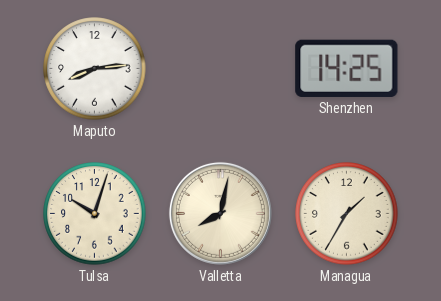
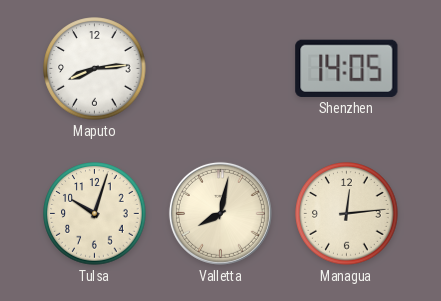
Shenzhen: 14:25 -> 14:05
Managua: 1:35 -> 12:14
